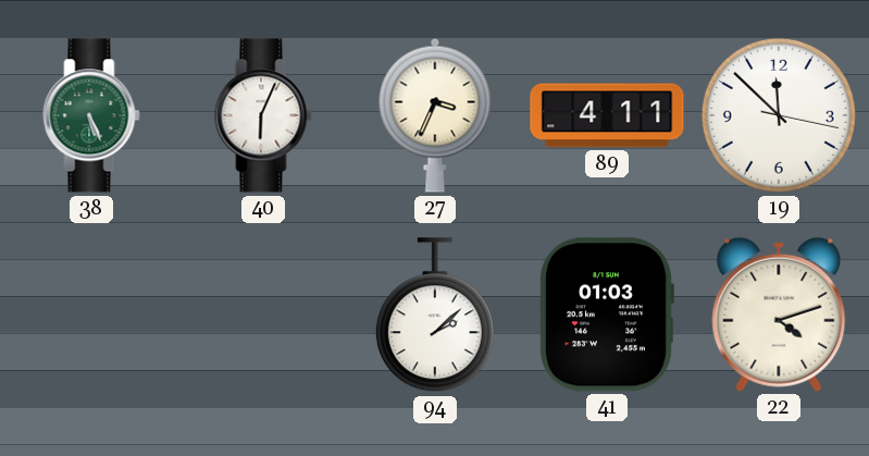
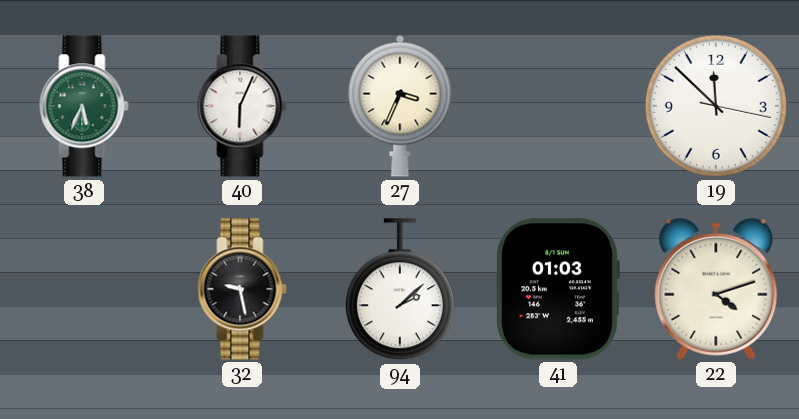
38: 5:26 -> 5:34
89: 4:11 -> none
32: none -> 9:28
